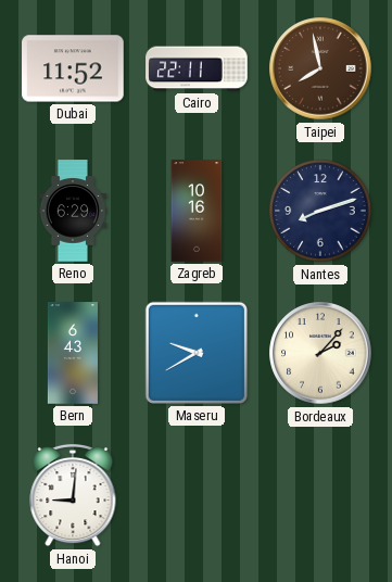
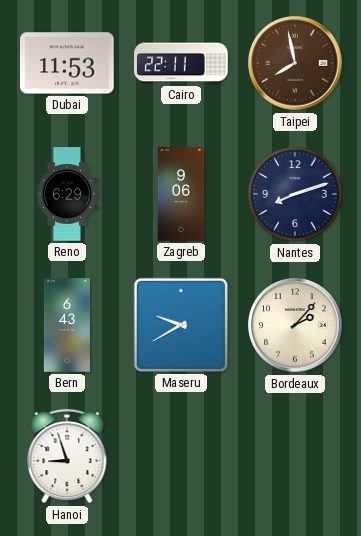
Dubai: 11:52 -> 11:53
Zagreb: 10:16 -> 9:06
Hanoi: 9:01 -> 8:57
